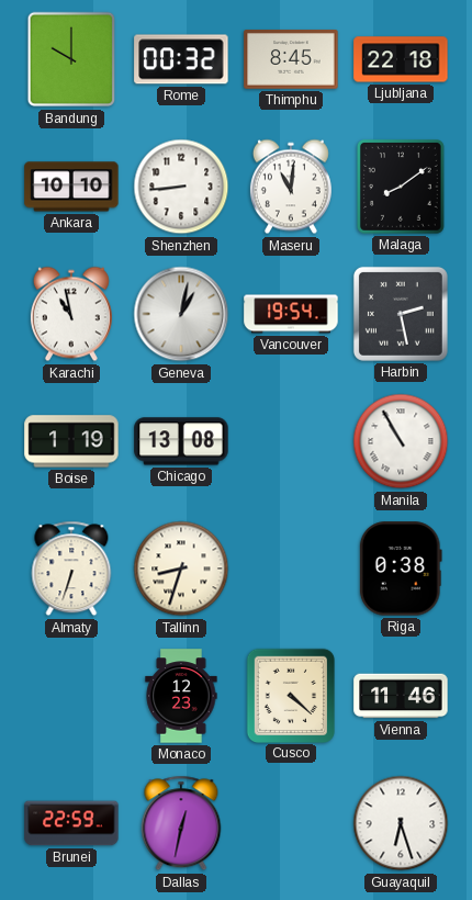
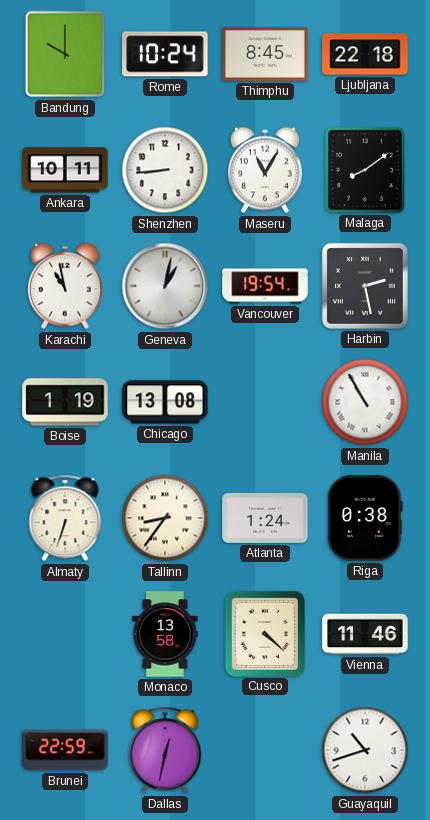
Rome: 00:32 -> 10:24
Ankara: 10:10 -> 10:11
Maseru: 11:01 -> 11:05
Tallinn: 8:33 -> 8:36
Atlanta: none -> 1:24
Monaco: 12:23 -> 13:58
Guayaquil: 6:27 -> 10:42
